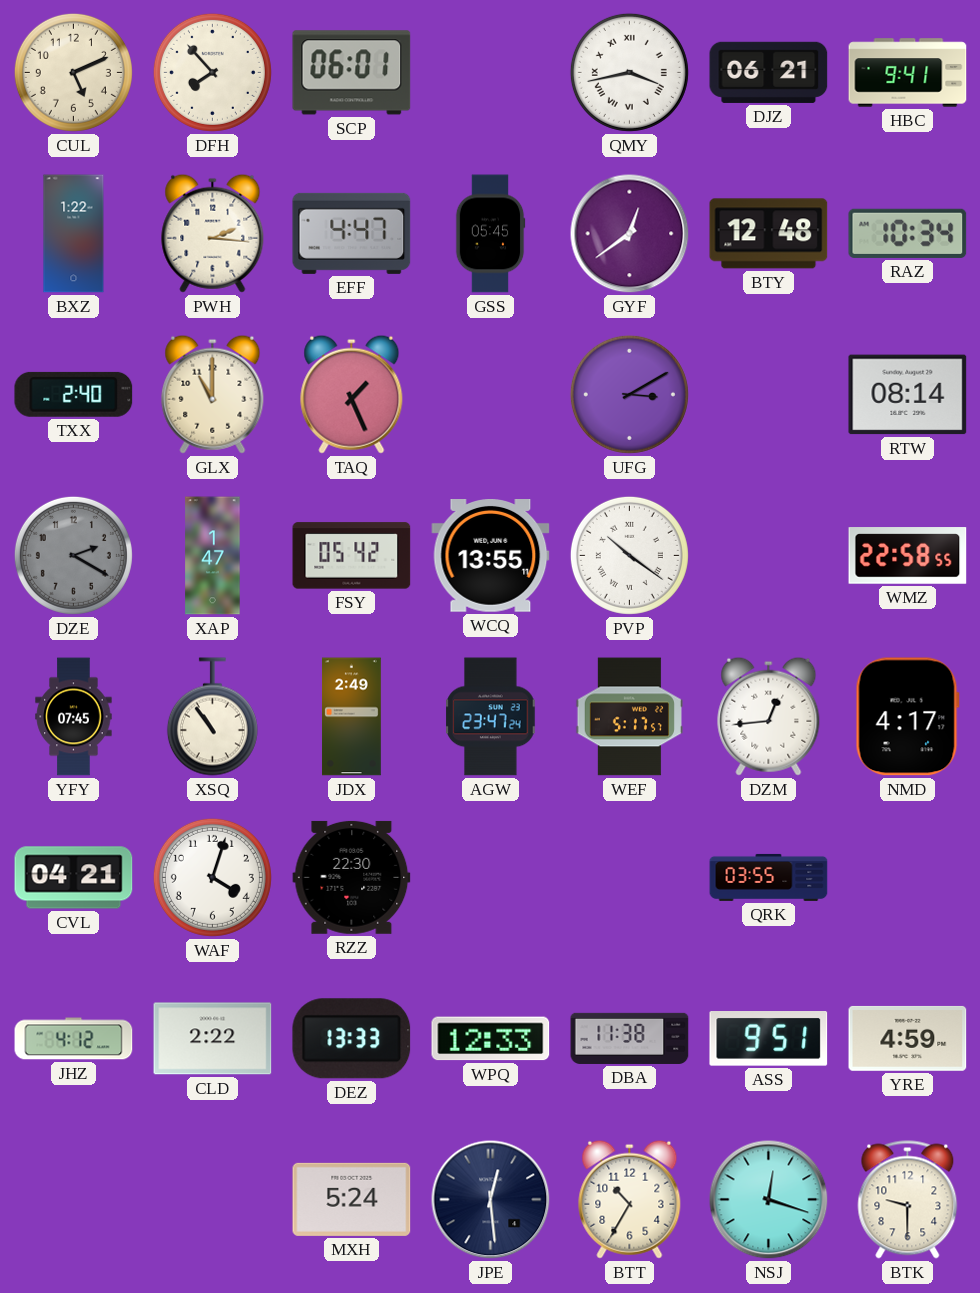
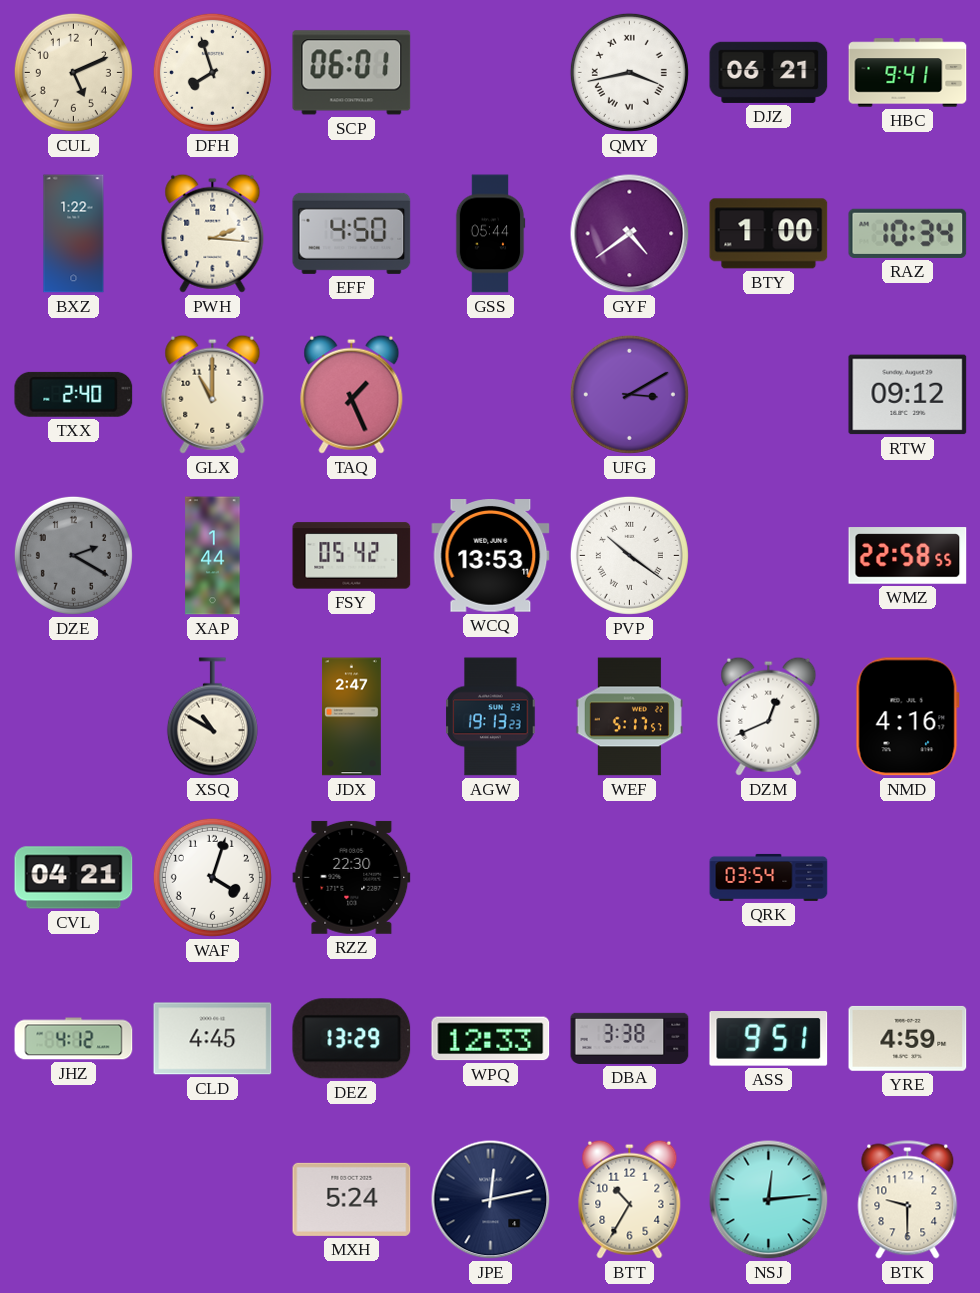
DFH: 7:53 -> 7:57
EFF: 4:47 -> 4:50
GSS: 05:45 -> 05:44
GYF: 12:39 -> 4:39
BTY: 12:48 -> 1:00
RTW: 08:14 -> 09:12
XAP: 1:47 -> 1:44
WCQ: 13:55 -> 13:53
YFY: 07:45 -> none
XSQ: 10:54 -> 10:50
JDX: 2:49 -> 2:47
AGW: 23:47 -> 19:13
DZM: 12:44 -> 12:41
NMD: 4:17 -> 4:16
QRK: 03:55 -> 03:54
CLD: 2:22 -> 4:45
DEZ: 13:33 -> 13:29
DBA: 11:38 -> 3:38
JPE: 12:29 -> 12:13
NSJ: 12:18 -> 12:14
